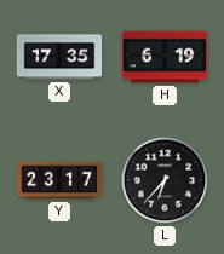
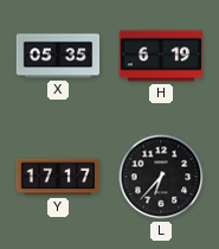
X: 17:35 -> 05:35
Y: 23:17 -> 17:17
